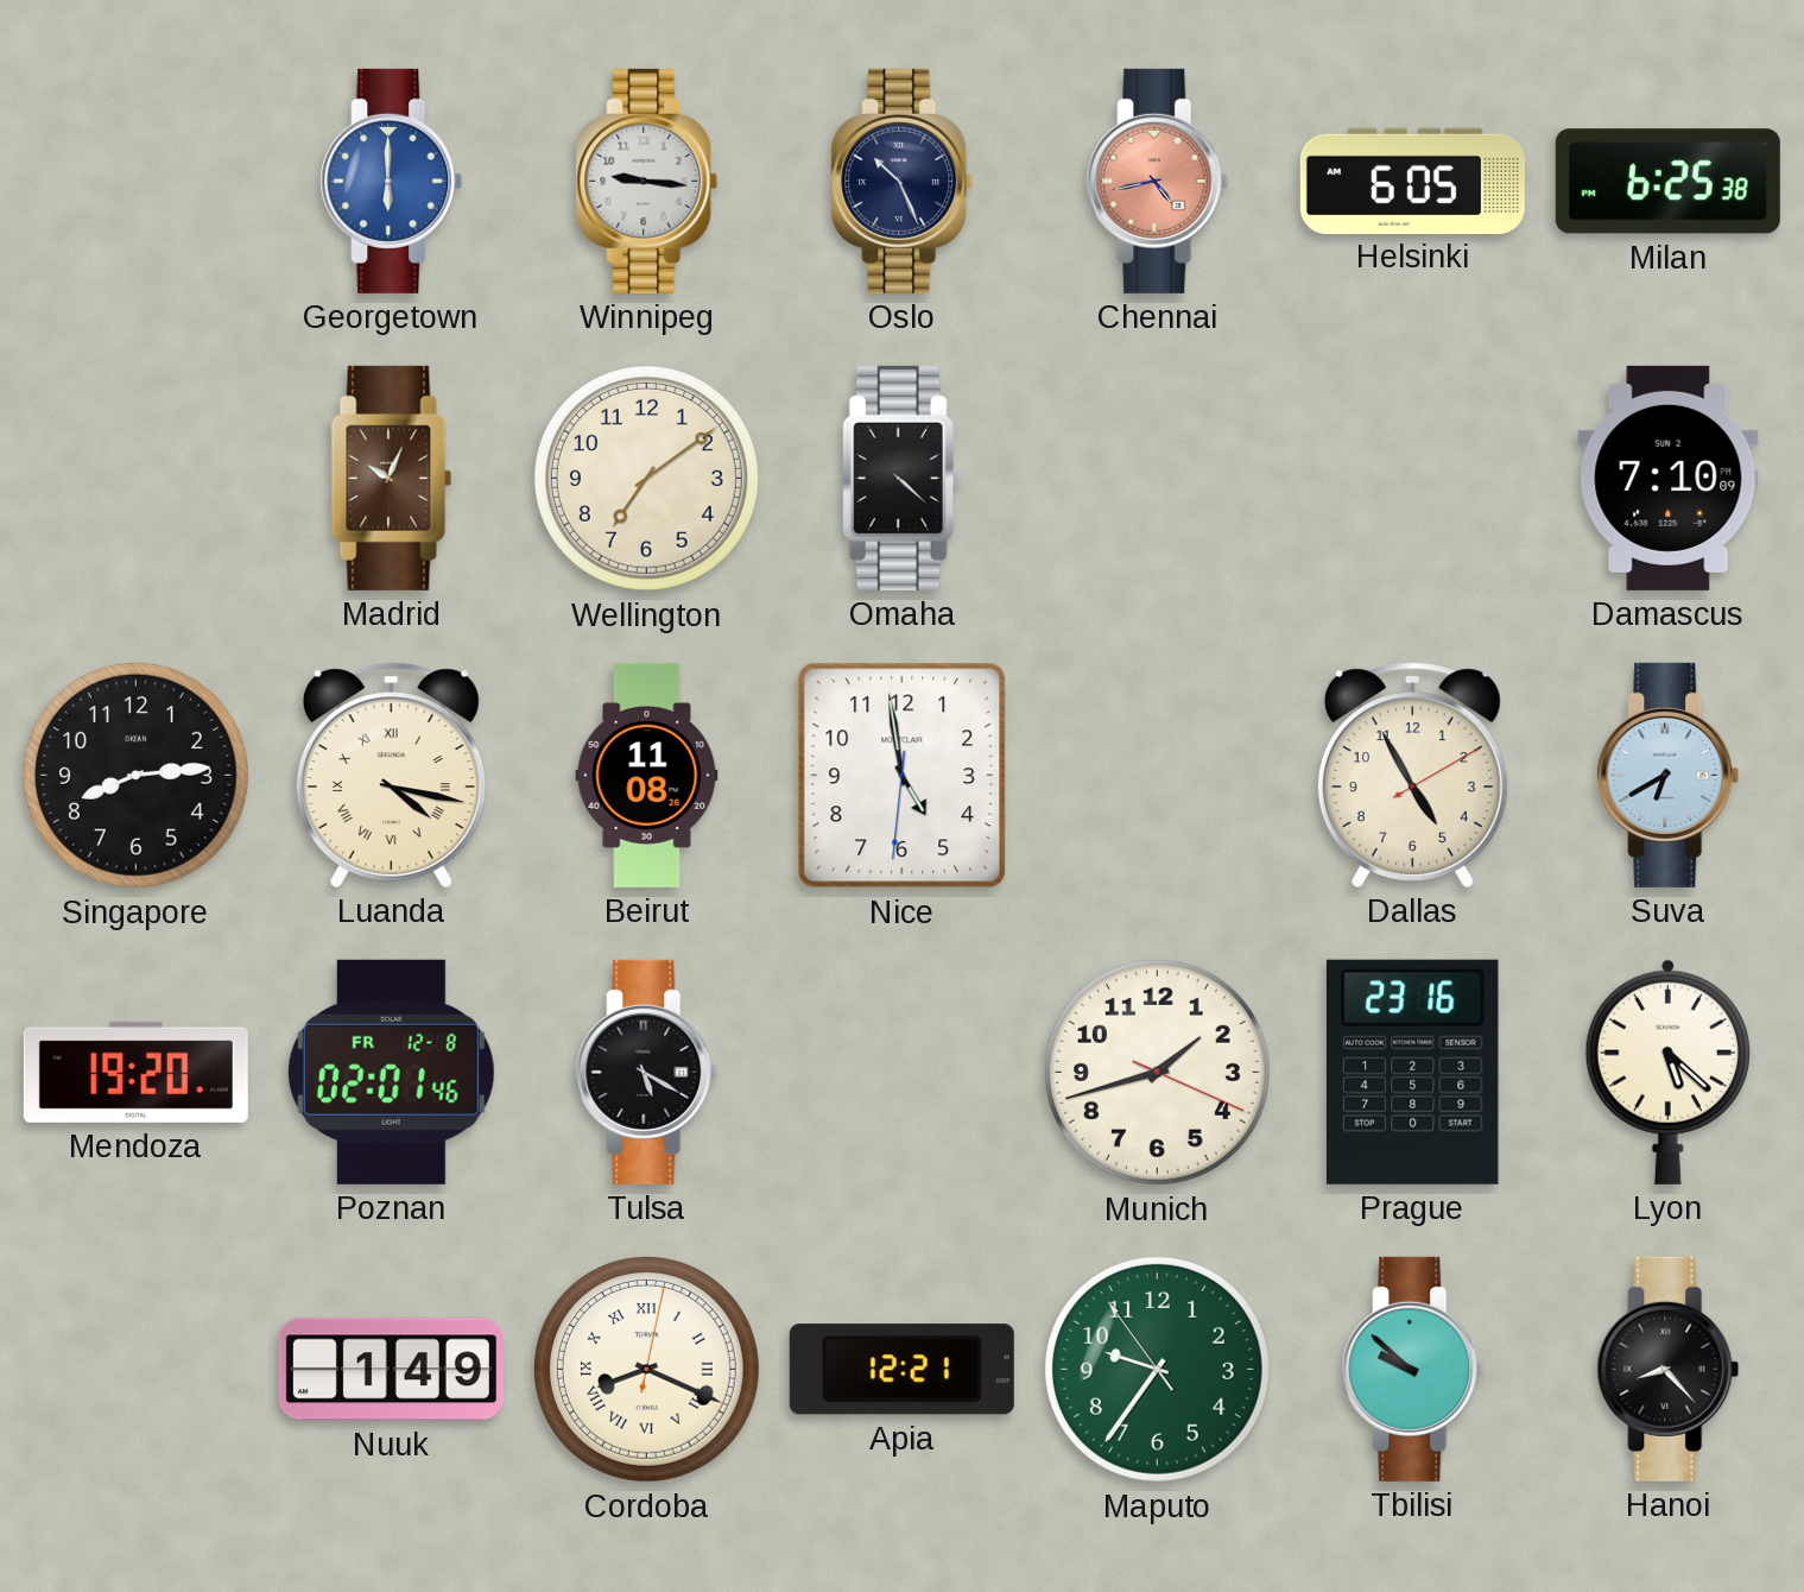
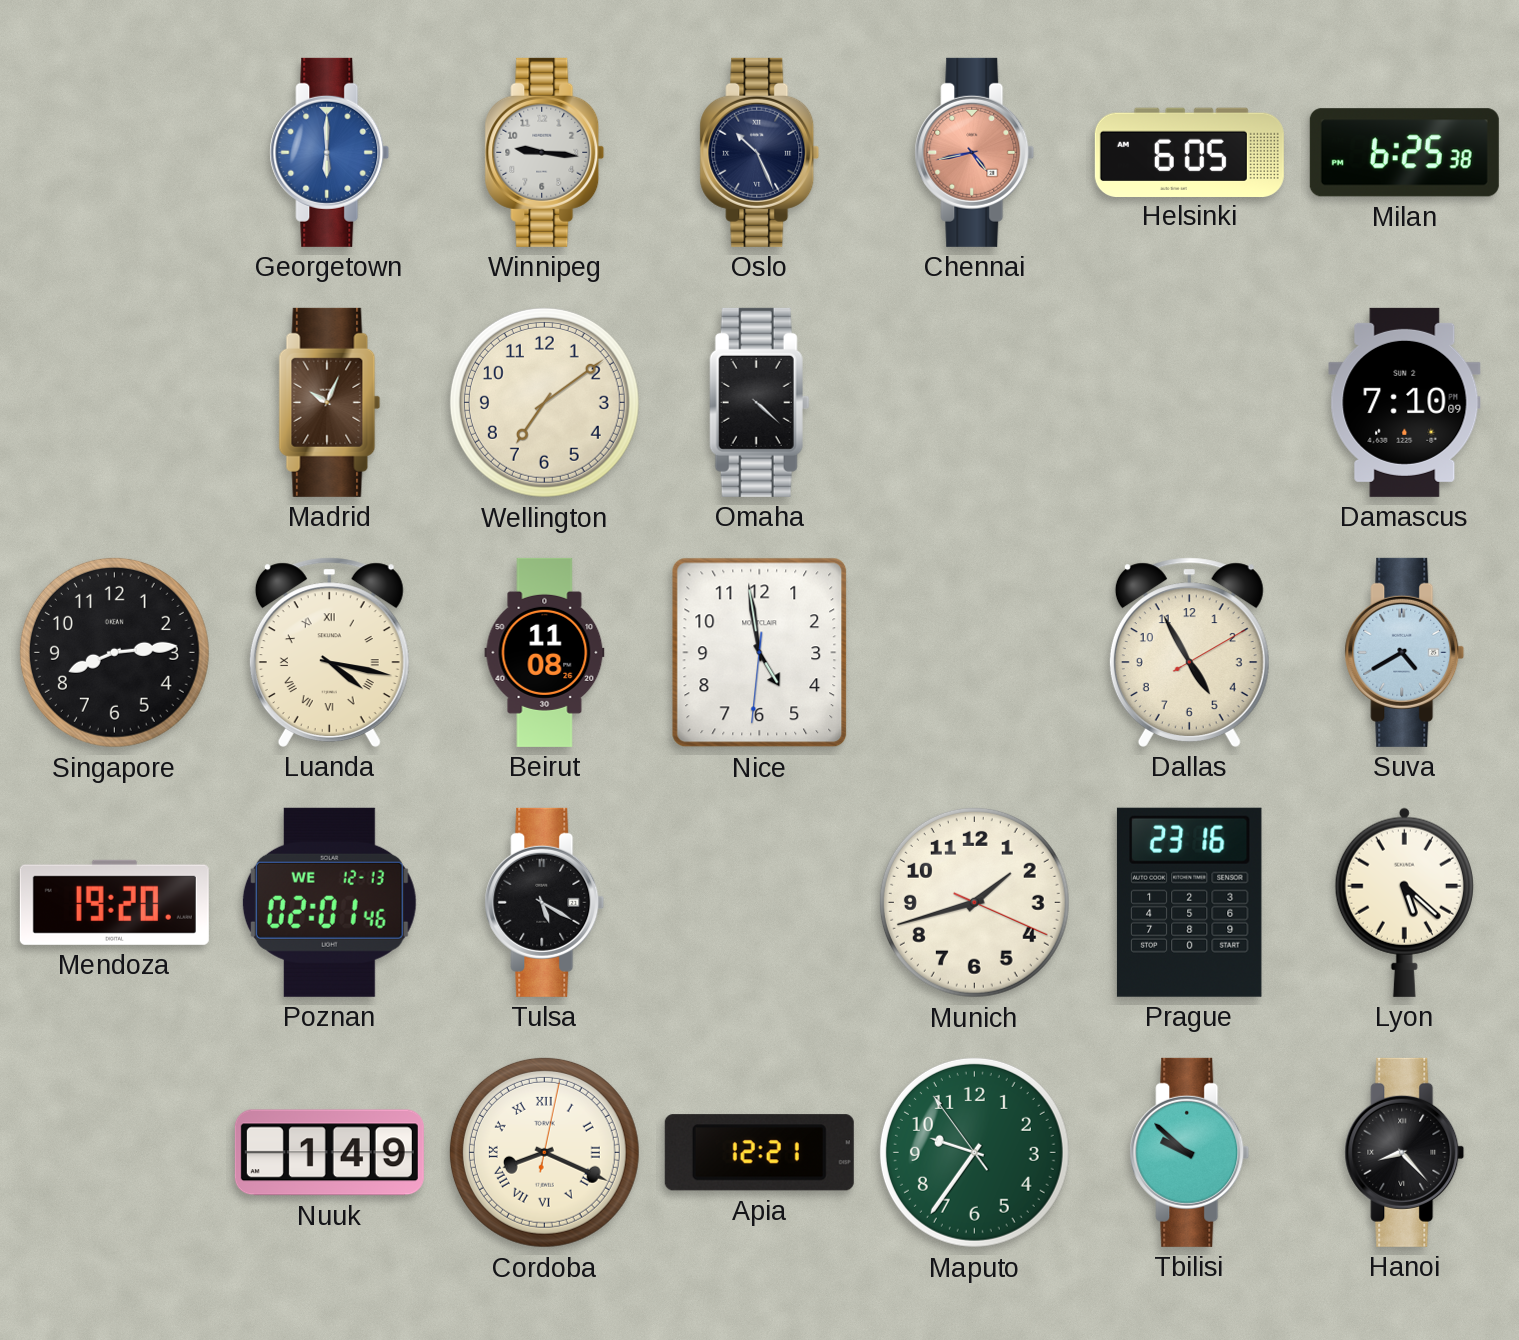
Suva: 6:40 -> 4:40
Poznan date: FR 12-8 -> WE 12-13
